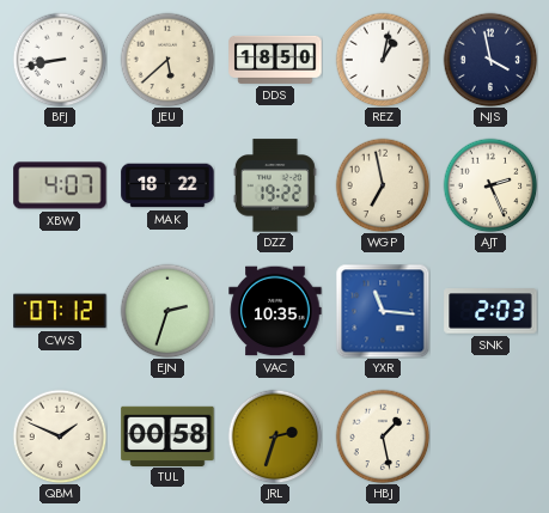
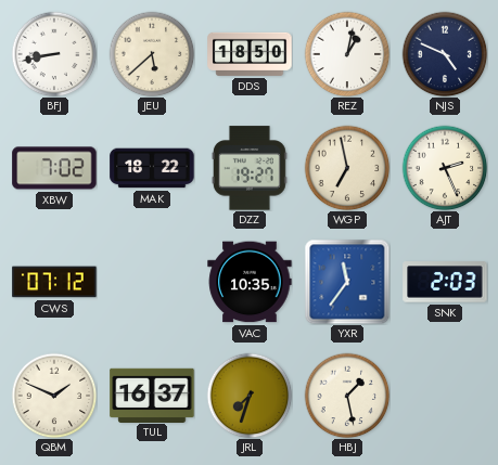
NJS: 3:58 -> 4:49
XBW: 4:07 -> 7:02
DZZ: 19:22 -> 19:27
EJN: 2:33 -> none
YXR: 11:16 -> 11:36
TUL: 00:58 -> 16:37
JRL: 2:33 -> 7:33
